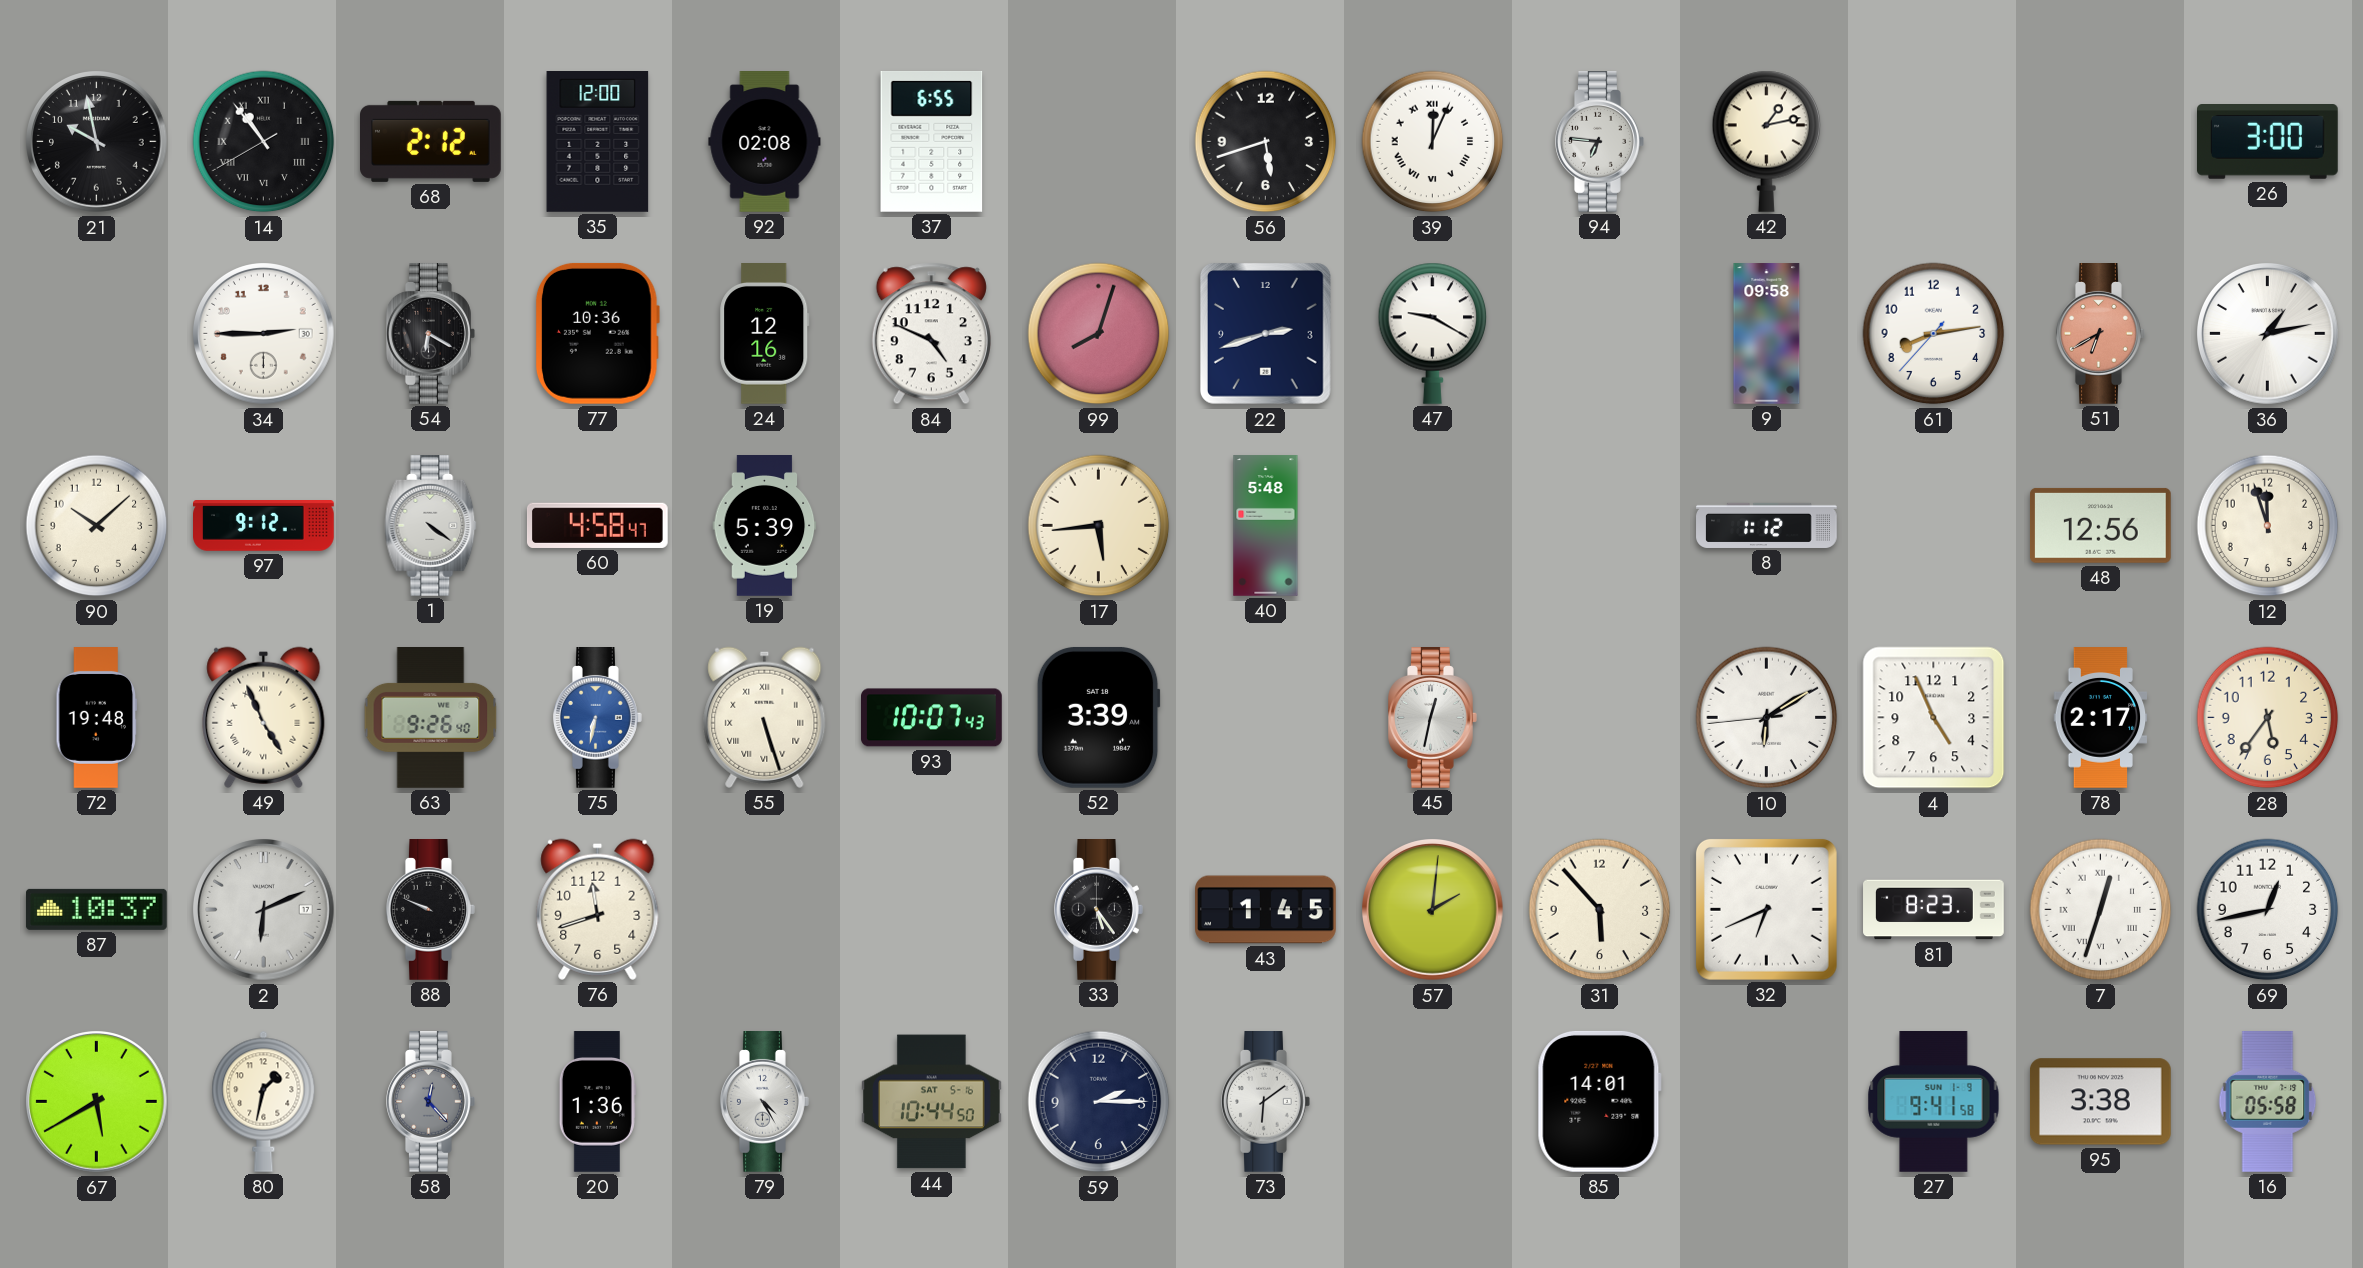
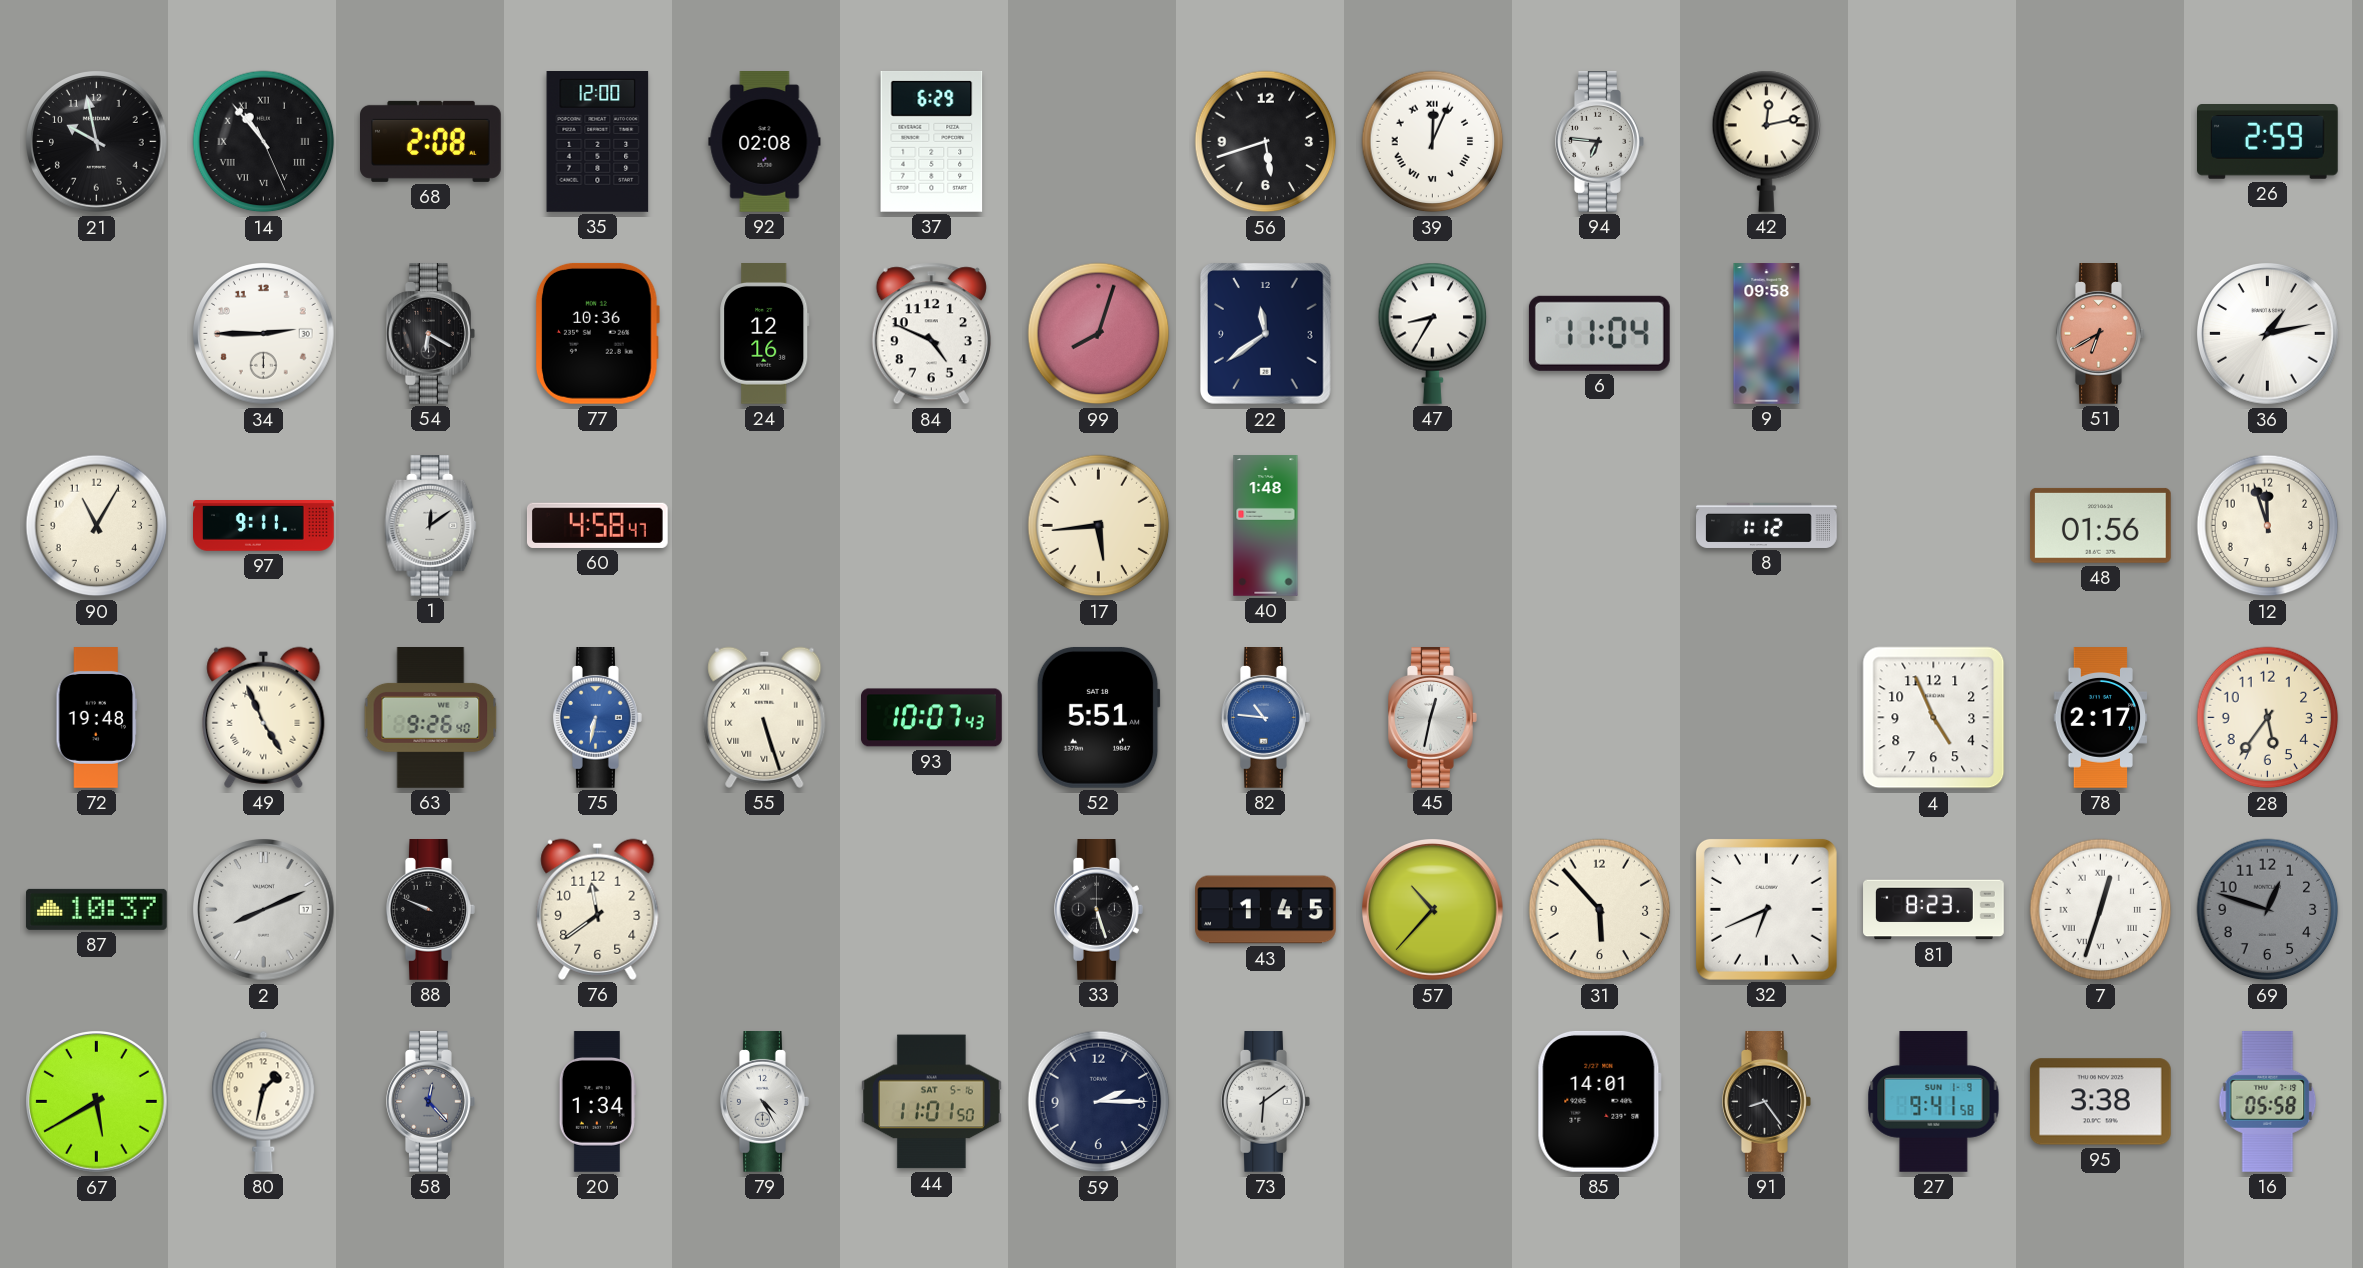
14: 10:53:40 -> 10:53:26
68: 2:12 -> 2:08
37: 6:55 -> 6:29
42: 1:13 -> 12:13
26: 3:00 -> 2:59
22: 2:42 -> 11:39
47: 9:20 -> 8:35
6: none -> 11:04
61: 8:13 -> none
90: 10:08 -> 11:05
97: 9:12 -> 9:11
1: 4:21 -> 12:09
19: 5:39 -> none
40: 5:48 -> 1:48
48: 12:56 -> 01:56
52: 3:39 -> 5:51
82: none -> 10:46
10: 6:09 -> none
2: 6:11 -> 8:11
76: 11:42 -> 11:39
33: 5:24 -> 5:27
57: 2:01 -> 10:37
69: 12:43 -> 12:48
69 dial: white -> grey
20: 1:36 -> 1:34
44: 10:44 -> 11:01
91: none -> 8:24
